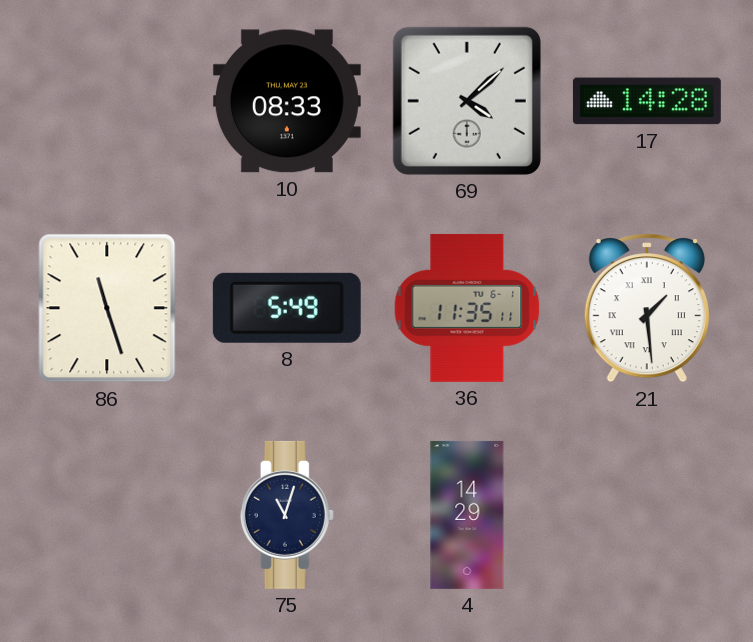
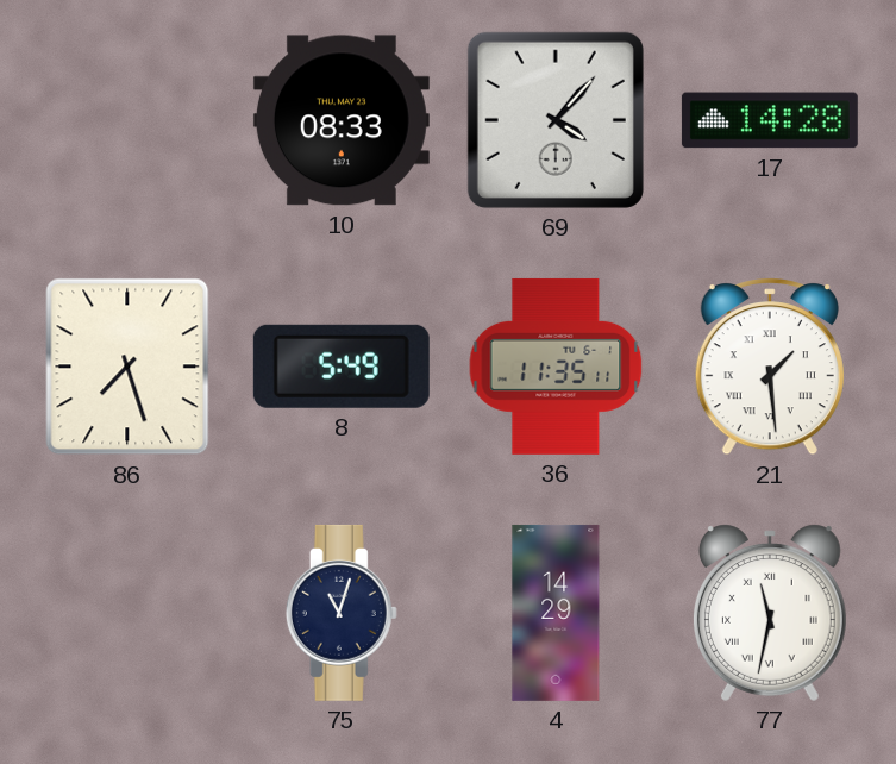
69: 4:08 -> 4:07
86: 11:27 -> 7:27
77: none -> 11:32
